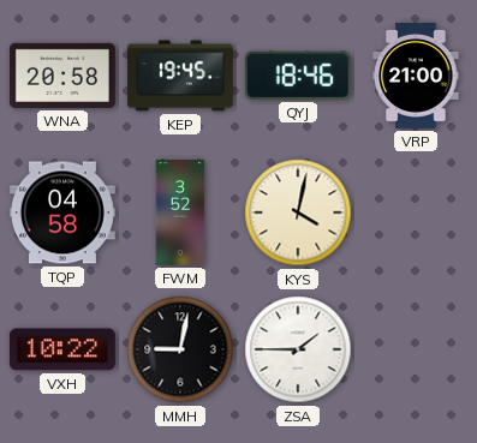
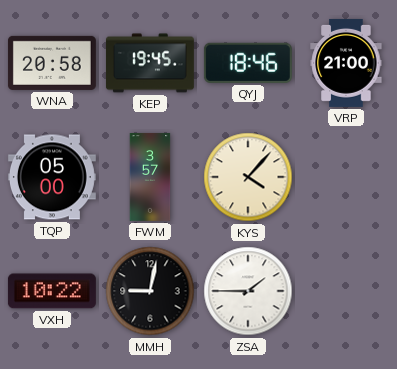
TQP: 04:58 -> 05:00
FWM: 3:52 -> 3:57
KYS: 4:02 -> 4:07
